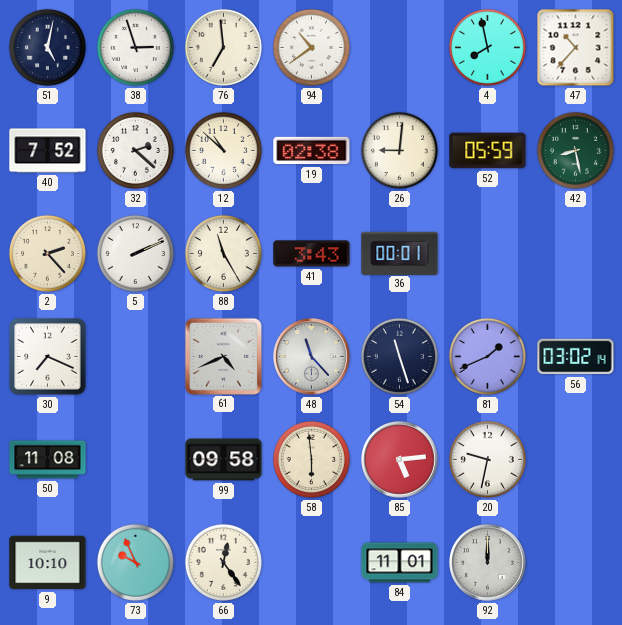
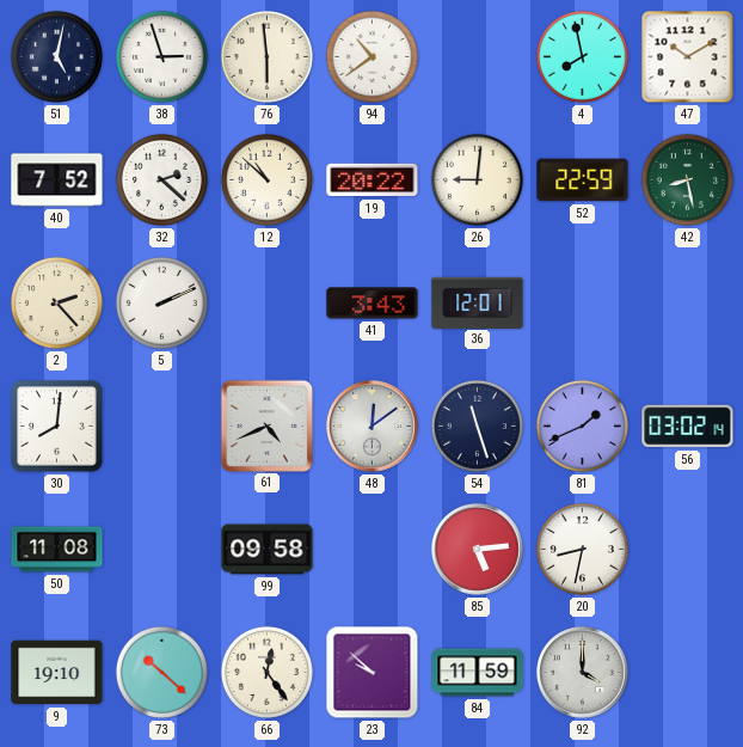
76: 6:59 -> 5:59
47: 10:37 -> 10:10
19: 02:38 -> 20:22
52: 05:59 -> 22:59
88: 11:25 -> none
36: 00:01 -> 12:01
30: 7:19 -> 8:01
48: 11:23 -> 12:09
58: 5:59 -> none
20: 9:32 -> 8:32
9: 10:10 -> 19:10
73: 9:56 -> 10:22
23: none -> 9:52
84: 11:01 -> 11:59
92: 12:00 -> 4:00
